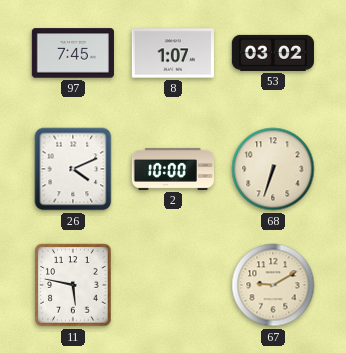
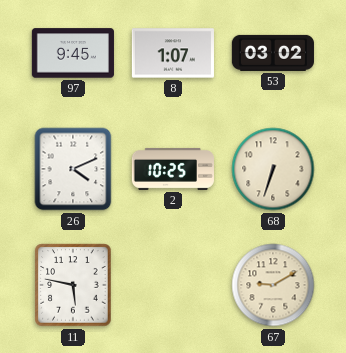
97: 7:45 -> 9:45
2: 10:00 -> 10:25
